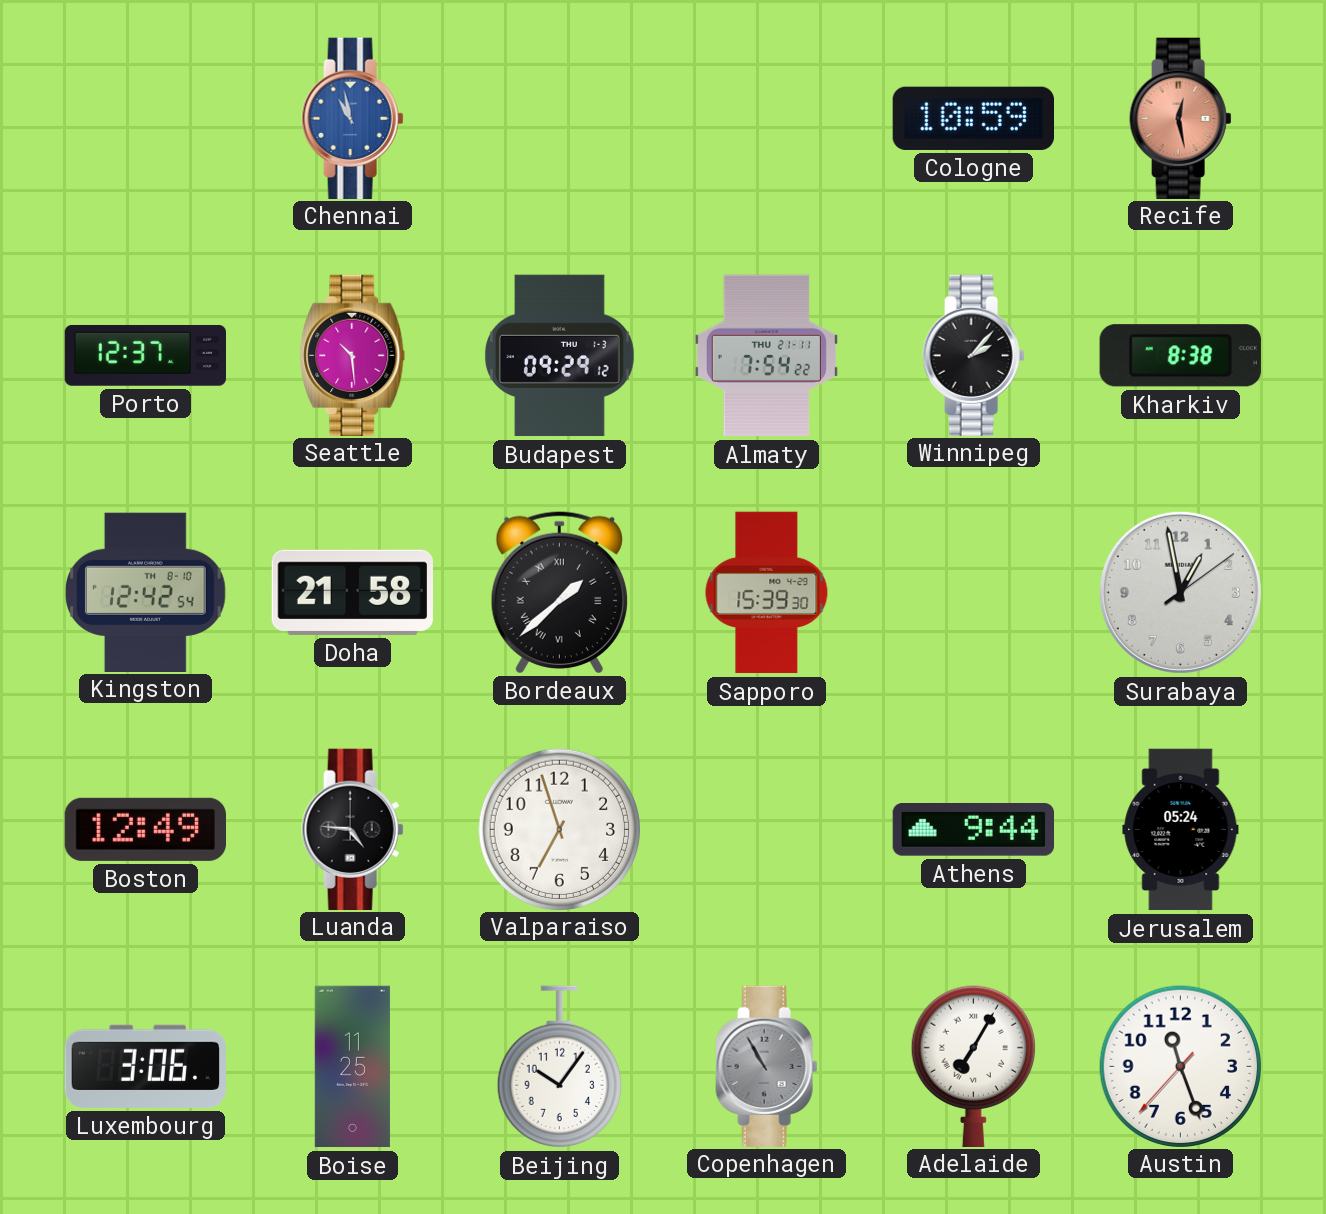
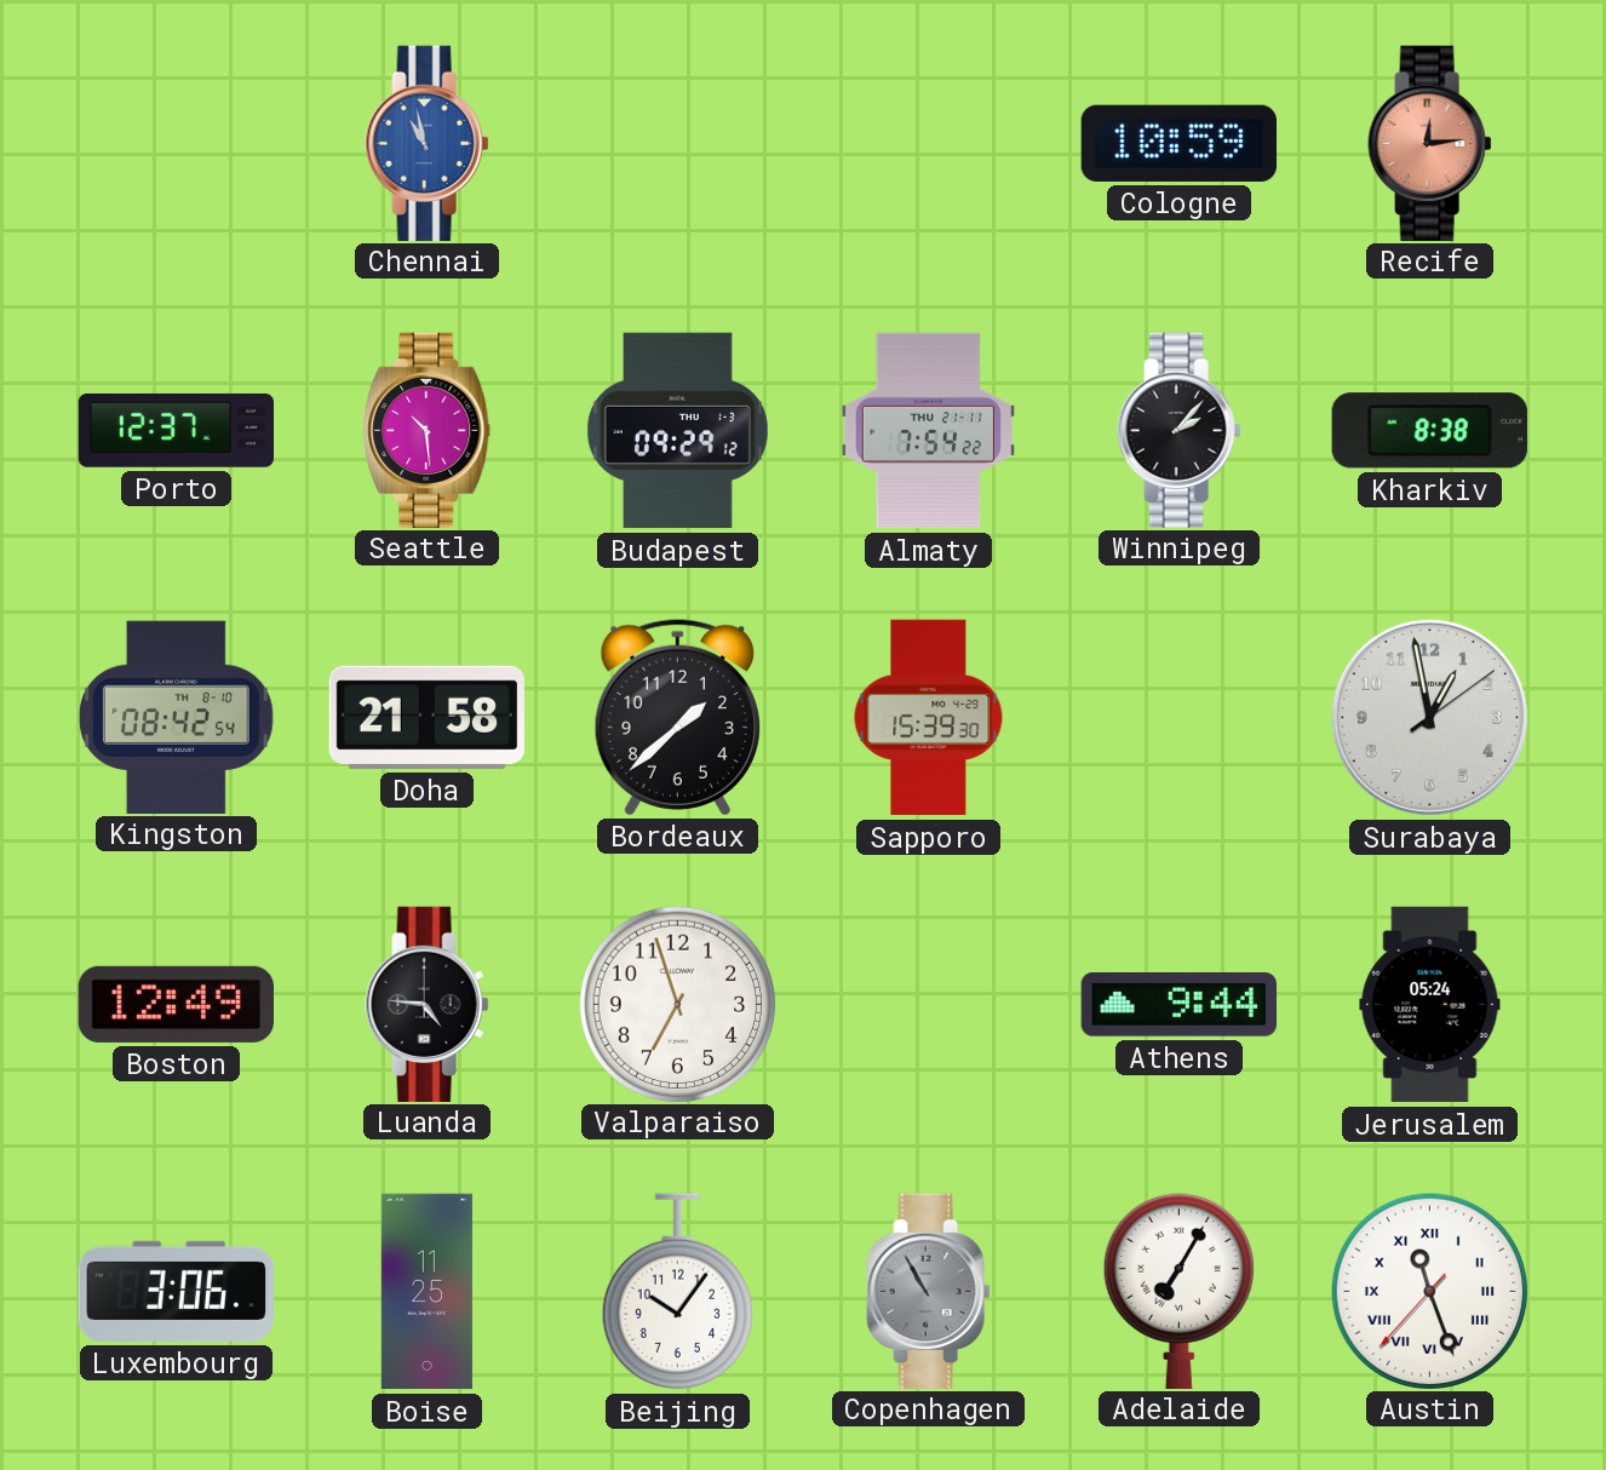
Recife: 12:28 -> 12:14
Kingston: 12:42 -> 08:42
Bordeaux numerals: Roman -> Arabic
Austin numerals: Arabic -> Roman
